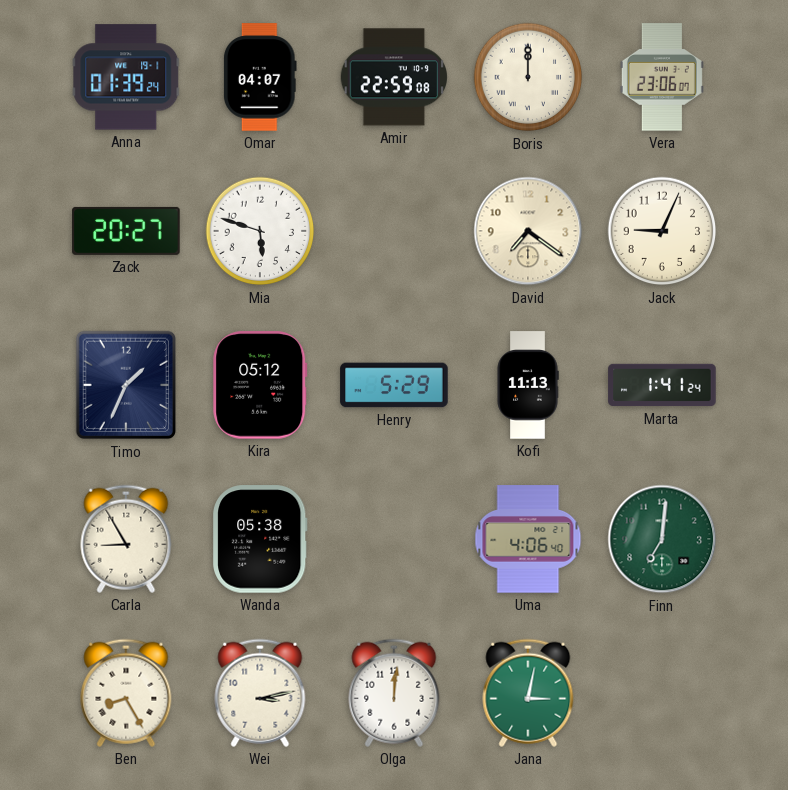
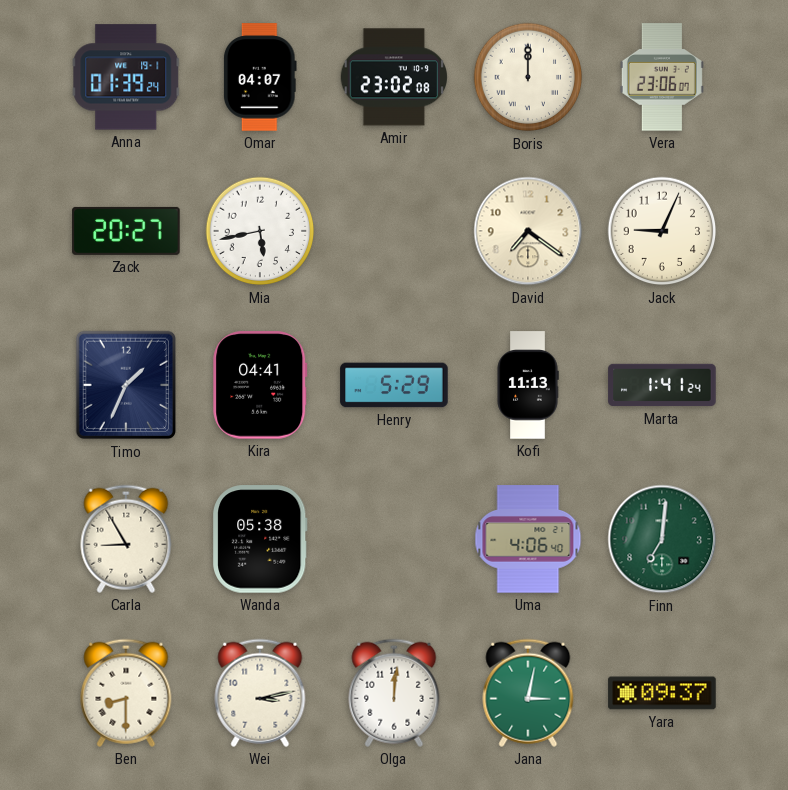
Amir: 22:59 -> 23:02
Mia: 5:48 -> 5:43
Kira: 05:12 -> 04:41
Ben: 8:25 -> 8:30
Yara: none -> 09:37
